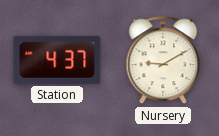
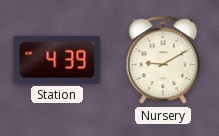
Station: 4:37 -> 4:39
